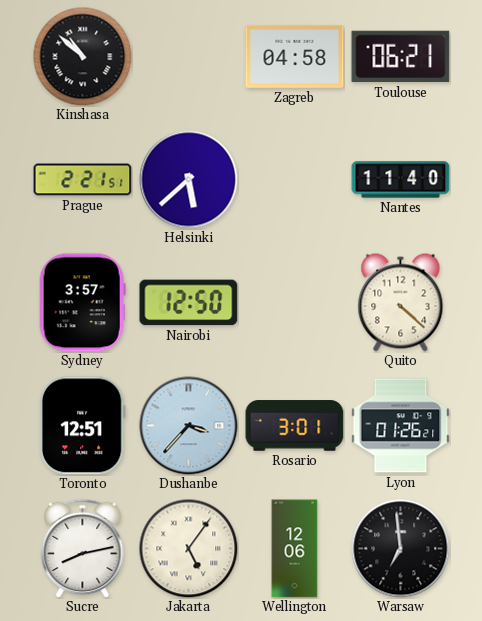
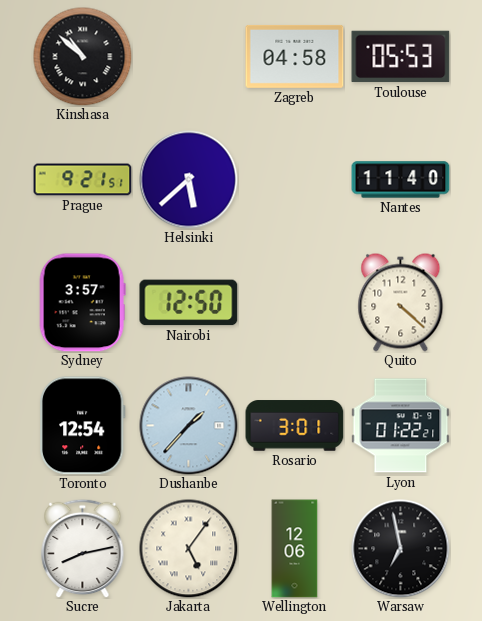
Toulouse: 06:21 -> 05:53
Prague: 2:21 -> 9:21
Toronto: 12:51 -> 12:54
Dushanbe: 3:37 -> 1:37
Lyon: 01:26 -> 01:22
Warsaw: 6:59 -> 6:58
